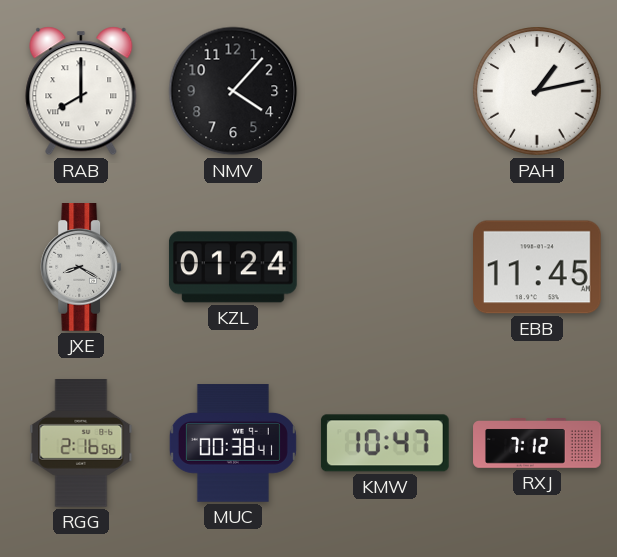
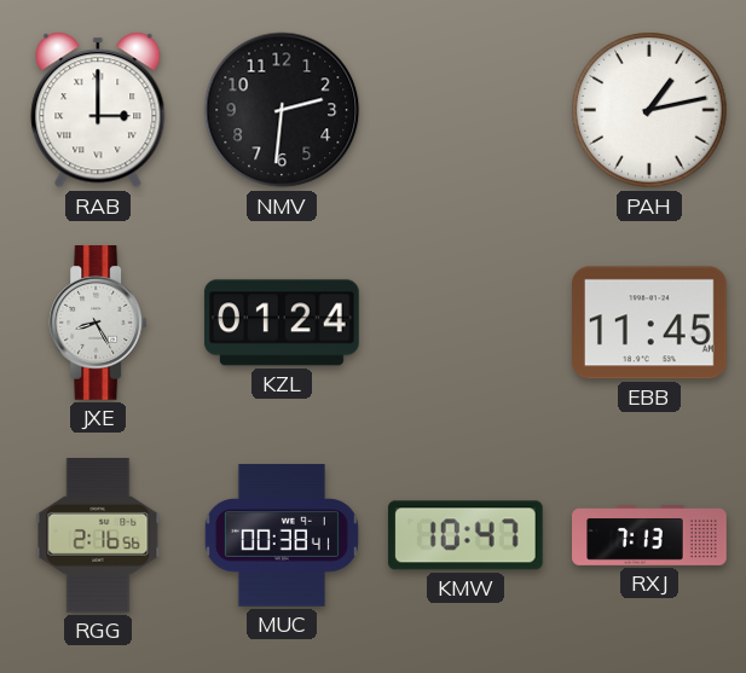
RAB: 8:00 -> 3:00
NMV: 4:07 -> 2:31
JXE: 8:20 -> 8:25
RXJ: 7:12 -> 7:13
